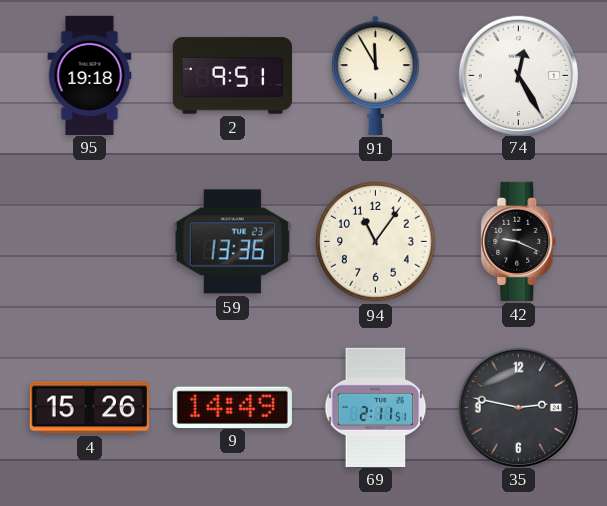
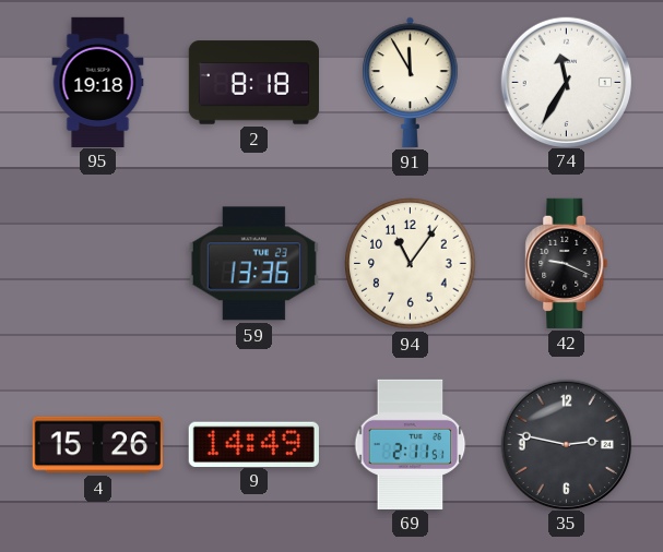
2: 9:51 -> 8:18
74: 12:25 -> 11:35
